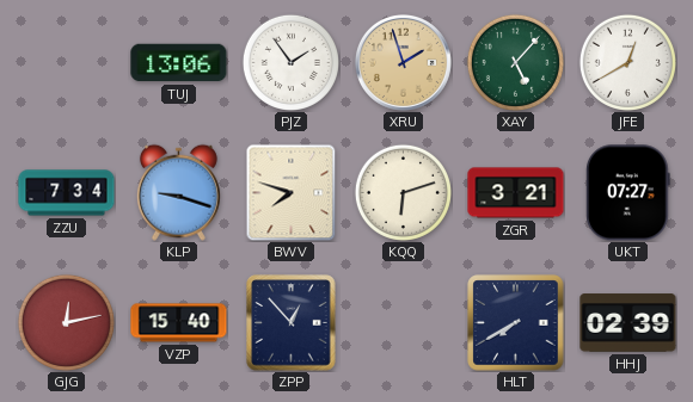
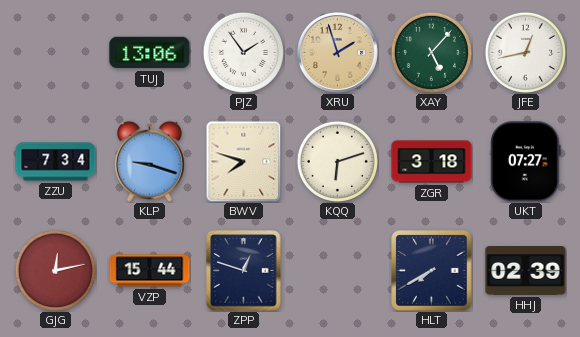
JFE: 12:40 -> 12:43
ZGR: 3:21 -> 3:18
VZP: 15:40 -> 15:44
ZPP: 12:53 -> 12:48
